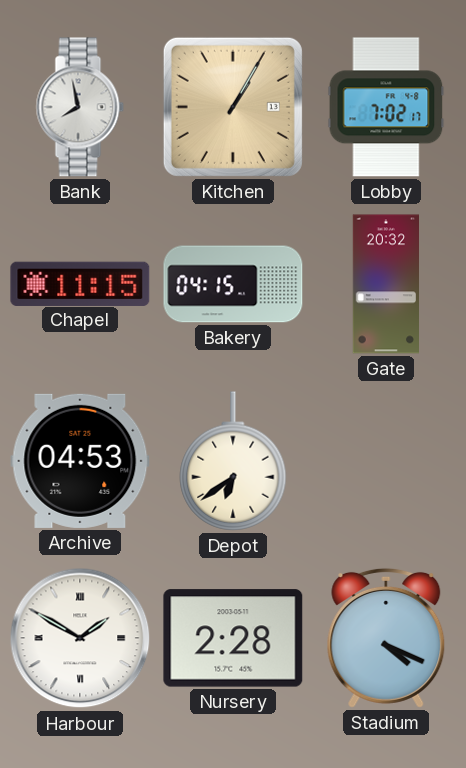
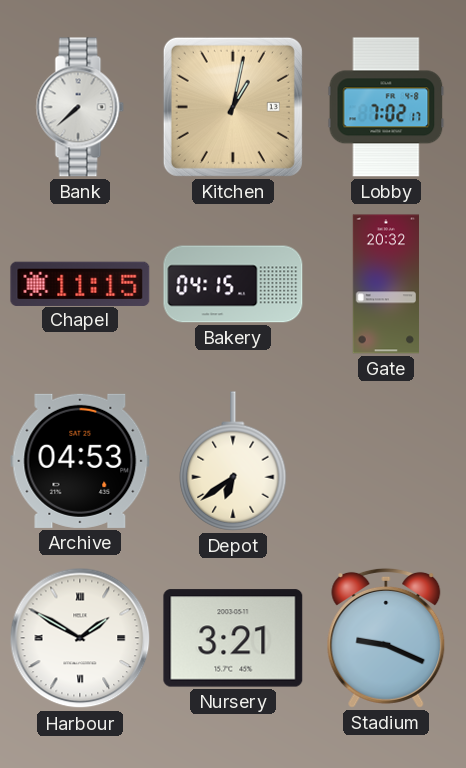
Bank: 7:58 -> 7:38
Kitchen: 1:05 -> 1:02
Nursery: 2:28 -> 3:21
Stadium: 4:19 -> 9:19
